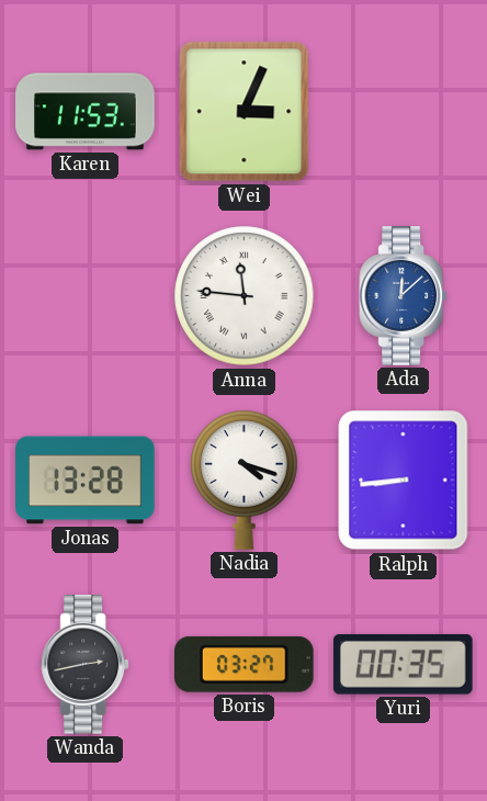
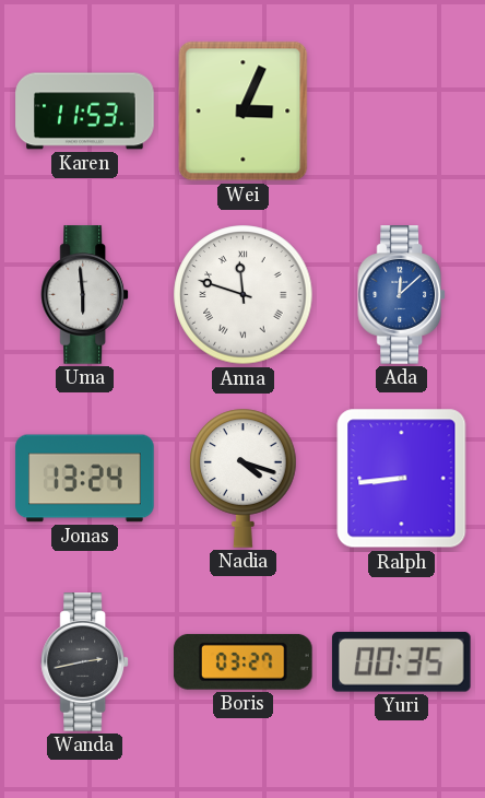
Uma: none -> 5:59
Anna: 11:46 -> 11:48
Jonas: 13:28 -> 13:24
